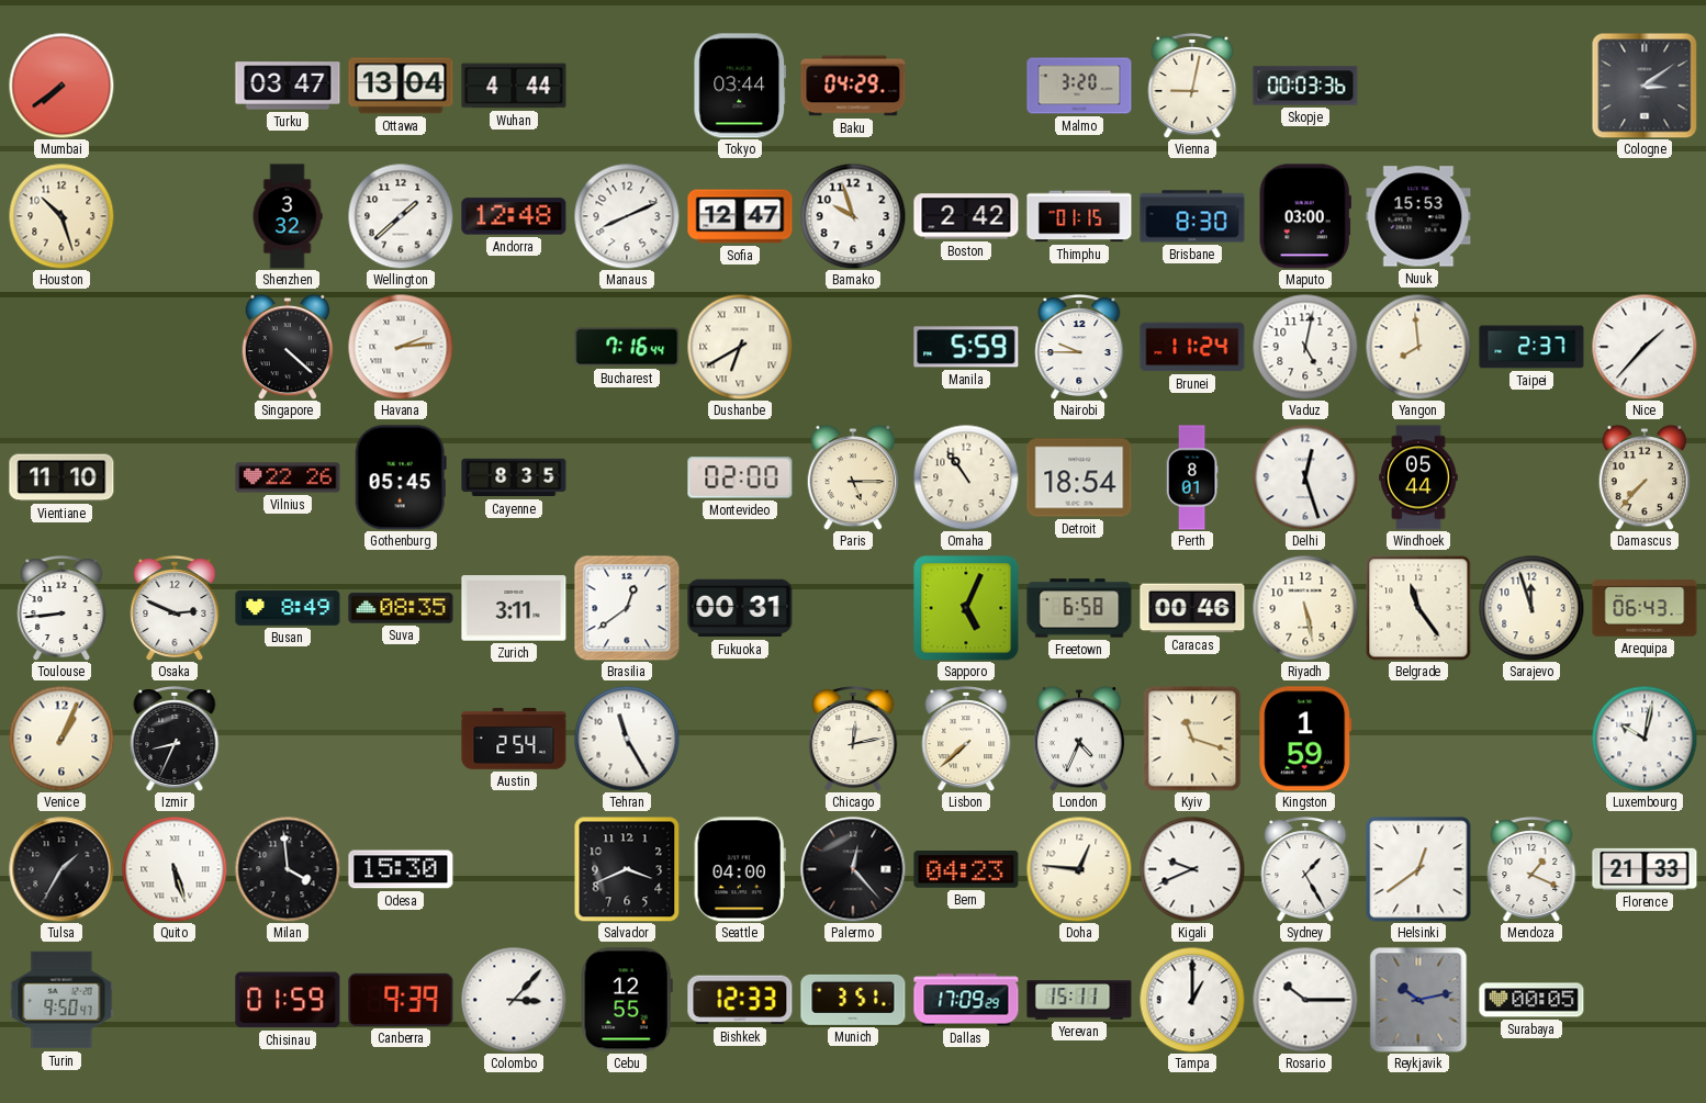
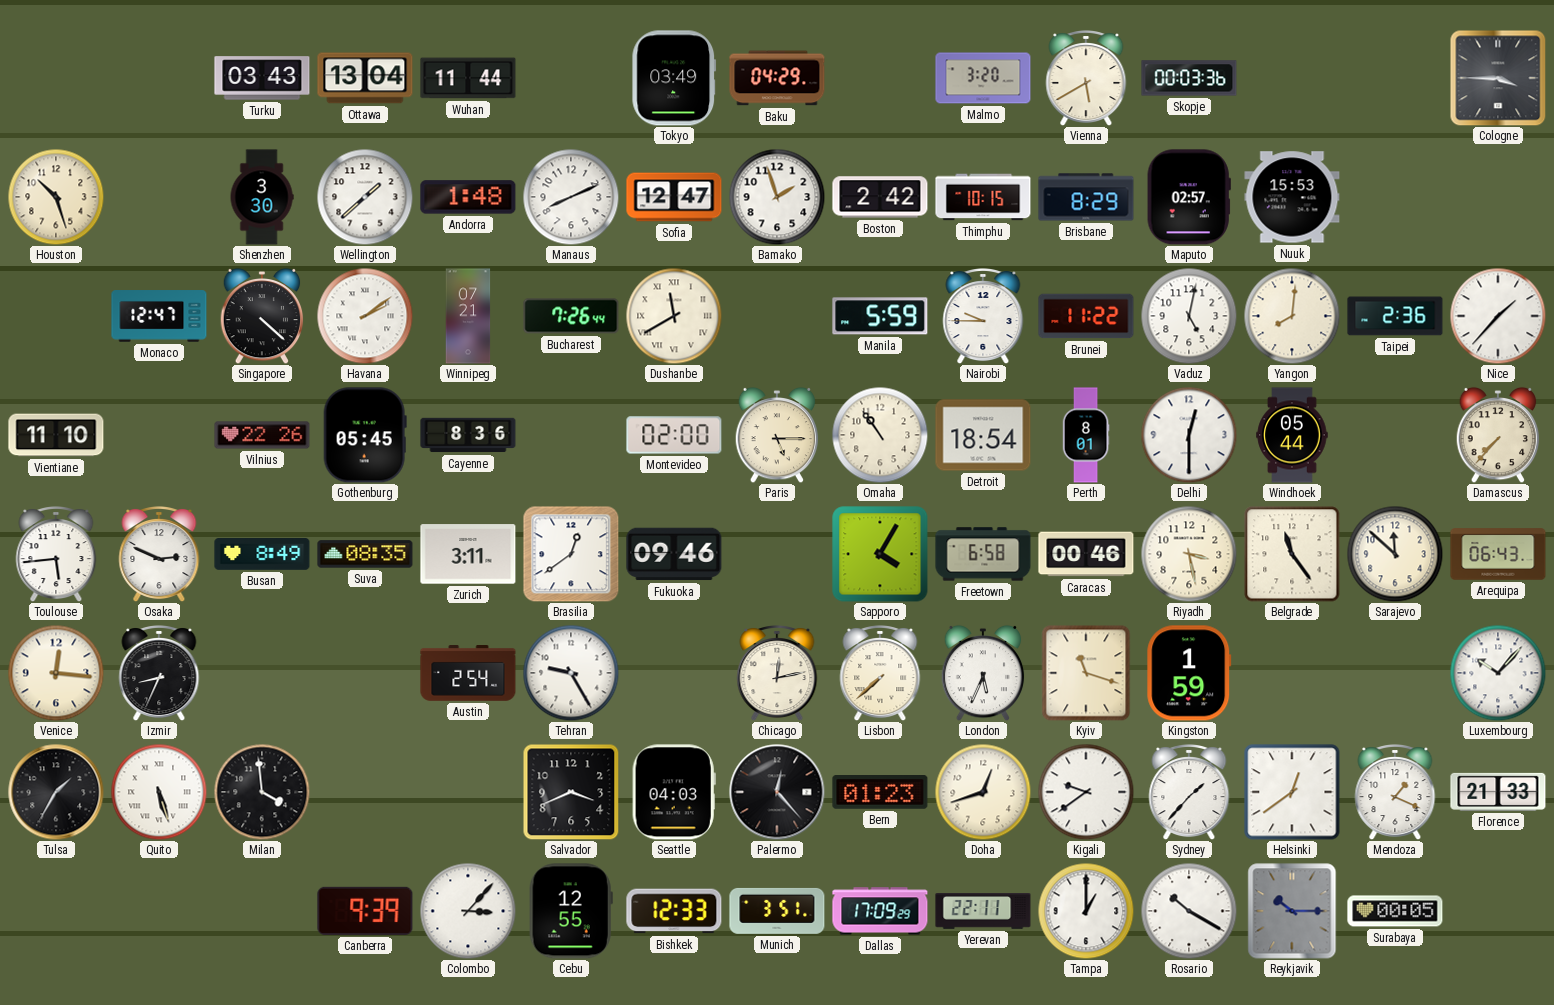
Mumbai: 7:39 -> none
Turku: 03:47 -> 03:43
Wuhan: 4:44 -> 11:44
Tokyo: 03:44 -> 03:49
Vienna: 9:02 -> 5:40
Cologne: 3:09 -> 3:45
Shenzhen: 3:32 -> 3:30
Andorra: 12:48 -> 1:48
Bamako: 9:57 -> 1:57
Thimphu: 01:15 -> 10:15
Brisbane: 8:30 -> 8:29
Maputo: 03:00 -> 02:57
Monaco: none -> 12:47
Havana: 2:14 -> 2:09
Winnipeg: none -> 07:21
Bucharest: 7:16 -> 7:26
Dushanbe: 6:40 -> 11:40
Brunei: 11:24 -> 11:22
Yangon: 7:59 -> 8:01
Taipei: 2:37 -> 2:36
Cayenne: 8:35 -> 8:36
Delhi: 12:27 -> 12:30
Toulouse: 8:44 -> 5:44
Fukuoka: 00:31 -> 09:46
Sapporo: 5:04 -> 4:05
Riyadh: 5:28 -> 3:28
Sarajevo: 11:57 -> 11:52
Venice: 1:04 -> 12:16
Tehran: 11:25 -> 9:25
London: 4:34 -> 5:34
Luxembourg: 10:02 -> 10:07
Odesa: 15:30 -> none
Seattle: 04:00 -> 04:03
Bern: 04:23 -> 01:23
Doha: 12:46 -> 12:42
Kigali: 9:41 -> 9:39
Sydney: 1:25 -> 1:37
Turin: 9:50 -> none
Chisinau: 01:59 -> none
Yerevan: 15:11 -> 22:11
Rosario: 10:15 -> 10:20
Reykjavik: 10:13 -> 10:15
